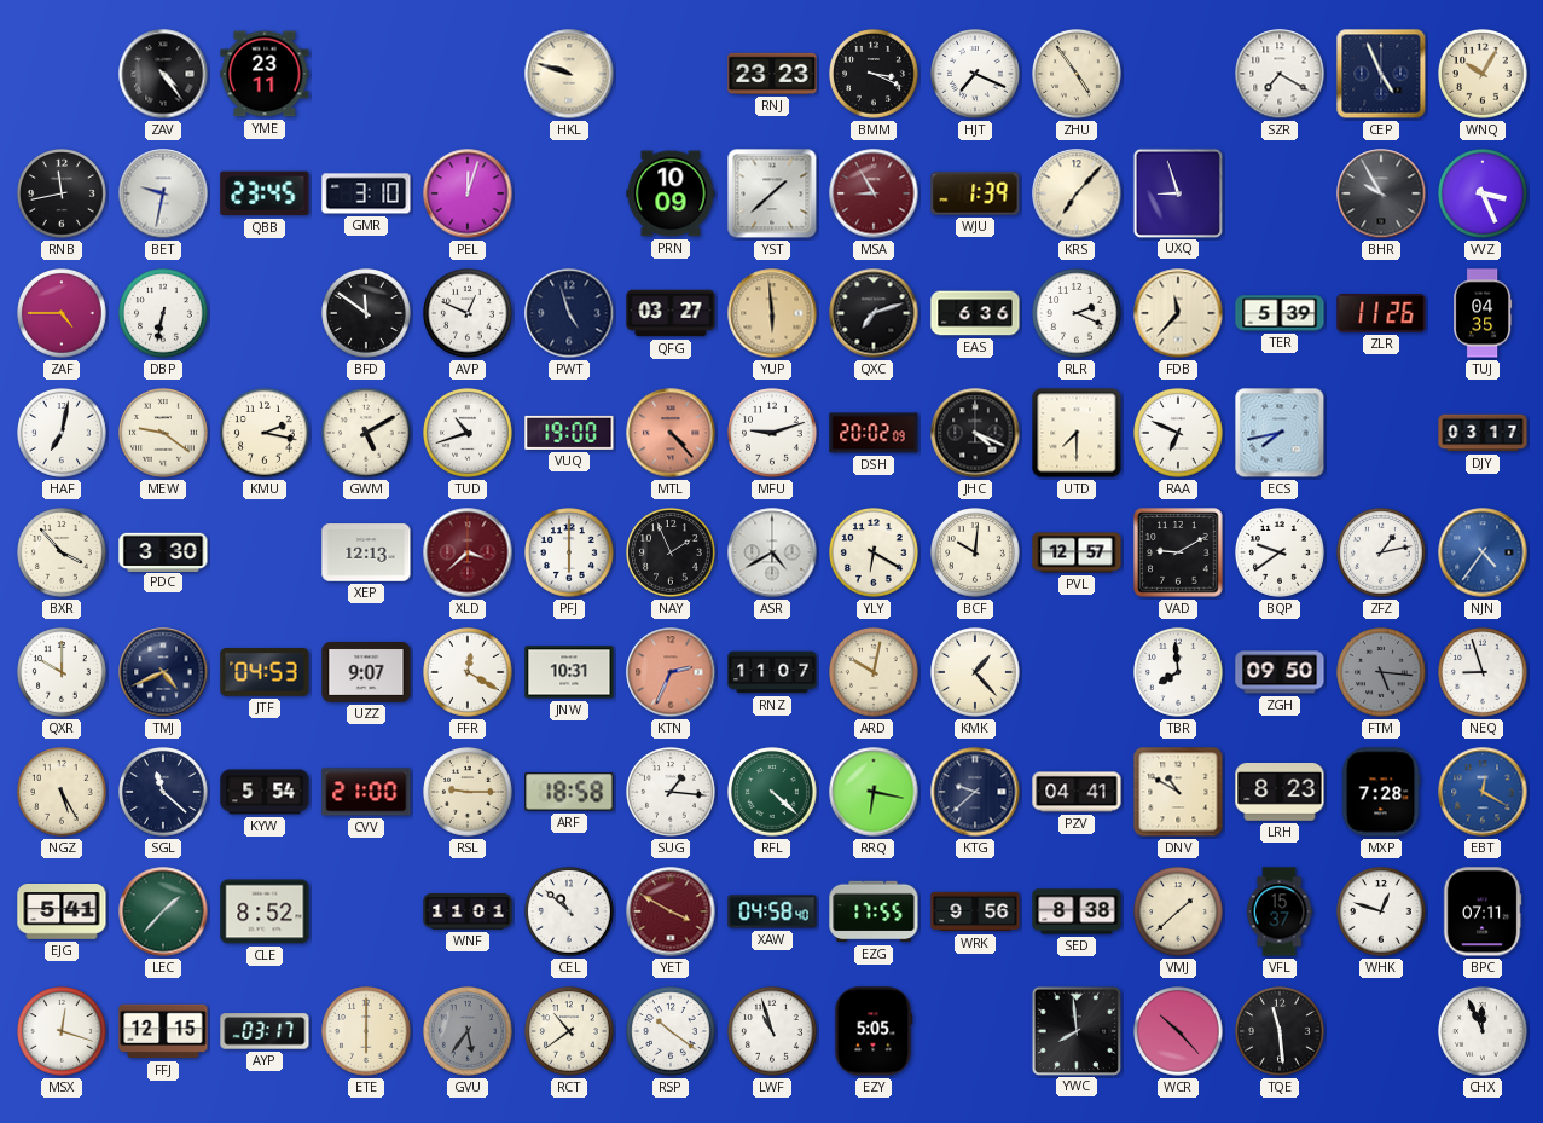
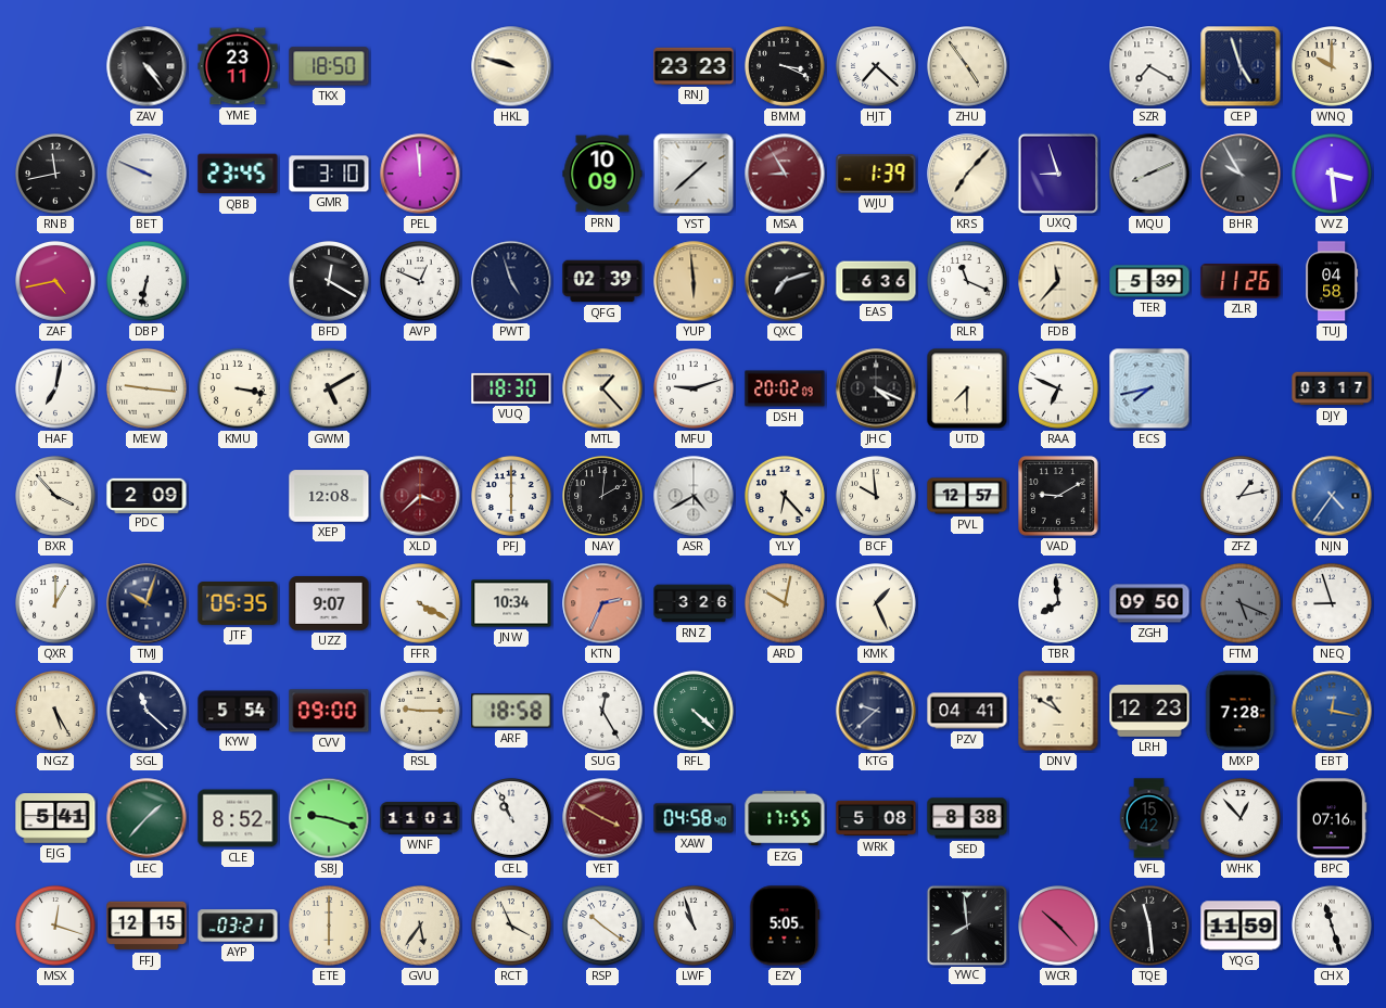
TKX: none -> 18:50
HJT: 7:19 -> 7:22
CEP: 4:56 -> 4:57
WNQ: 10:05 -> 10:00
BET: 9:32 -> 9:49
PEL: 12:03 -> 11:59
MQU: none -> 8:11
VVZ: 3:26 -> 3:29
ZAF: 4:45 -> 4:43
BFD: 11:51 -> 12:20
QFG: 03:27 -> 02:39
RLR: 2:19 -> 11:19
TUJ: 04:35 -> 04:58
MEW: 9:21 -> 9:16
KMU: 2:17 -> 3:17
TUD: 10:42 -> none
VUQ: 19:00 -> 18:30
MTL: 4:23 -> 1:23
MTL dial: salmon -> cream
PDC: 3:30 -> 2:09
XEP: 12:13 -> 12:08
NAY: 1:56 -> 2:01
YLY: 6:20 -> 6:23
BCF: 10:01 -> 9:59
BQP: 9:39 -> none
QXR: 10:00 -> 1:00
TMJ: 4:41 -> 10:03
JTF: 04:53 -> 05:35
FFR: 12:20 -> 4:20
JNW: 10:31 -> 10:34
RNZ: 11:07 -> 3:26
KMK: 1:23 -> 1:26
FTM: 5:16 -> 5:19
CVV: 21:00 -> 09:00
SUG: 1:16 -> 12:25
RRQ: 6:17 -> none
LRH: 8:23 -> 12:23
EBT: 12:20 -> 12:17
SBJ: none -> 9:18
CEL: 10:52 -> 10:56
WRK: 9:56 -> 5:08
VMJ: 1:38 -> none
VFL: 15:37 -> 15:42
WHK: 12:48 -> 12:53
BPC: 07:11 -> 07:16
AYP: 03:17 -> 03:21
GVU dial: grey -> cream
RCT: 10:39 -> 3:56
YQG: none -> 11:59
CHX: 11:56 -> 11:27
